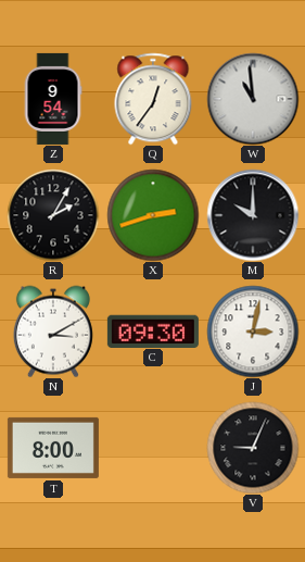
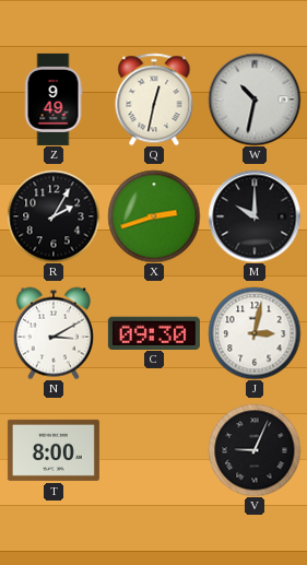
Z: 9:54 -> 9:49
Q: 12:36 -> 12:32
W: 10:59 -> 10:32
